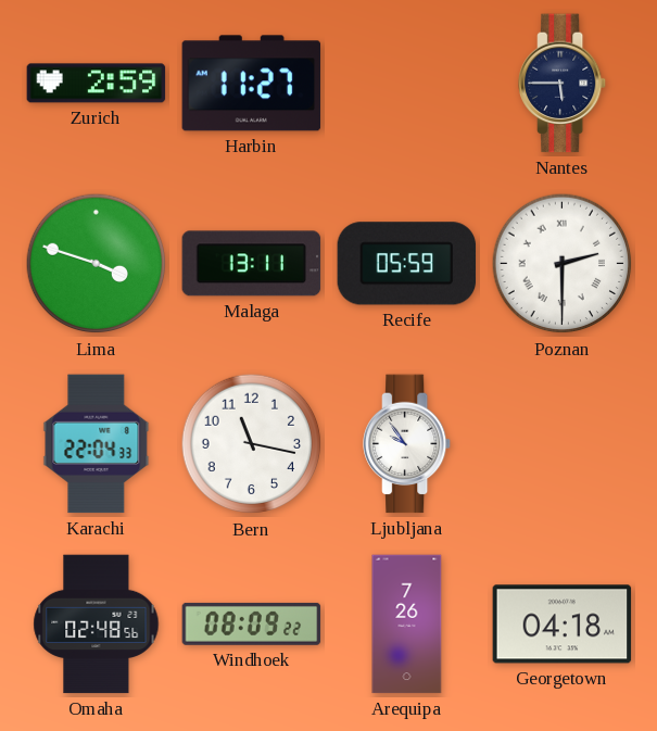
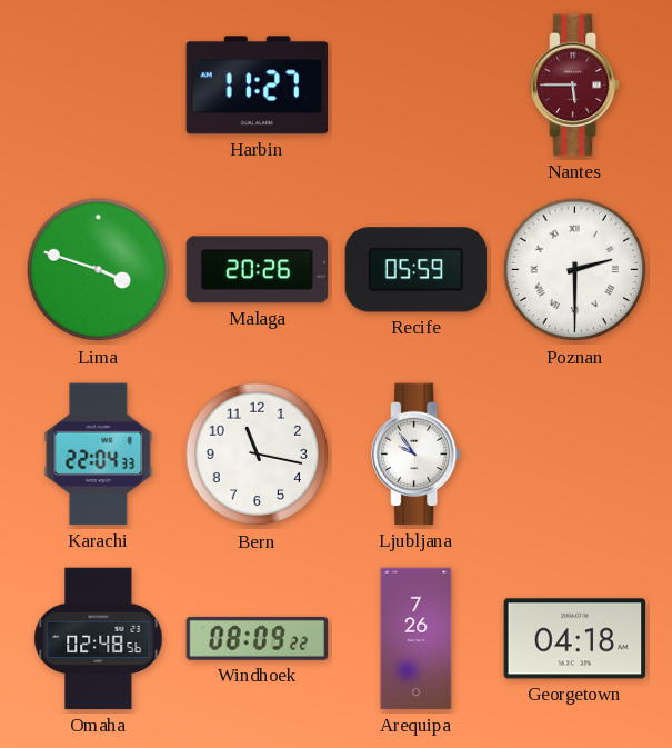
Zurich: 2:59 -> none
Nantes dial: navy -> burgundy
Malaga: 13:11 -> 20:26
